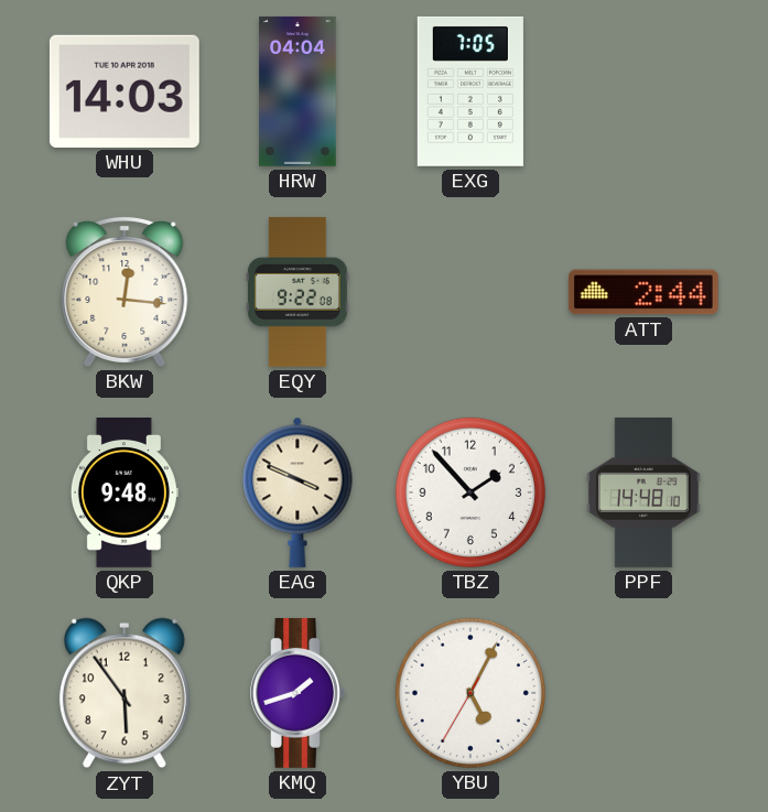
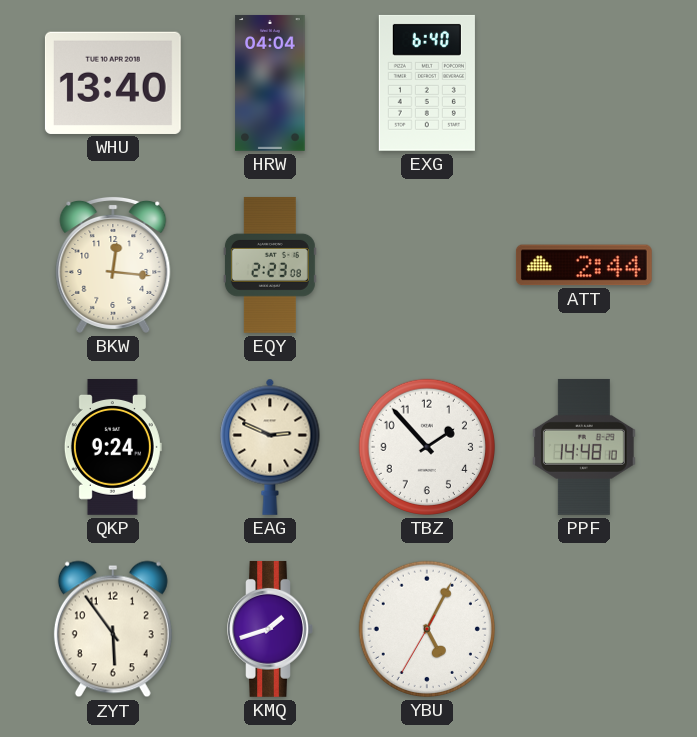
WHU: 14:03 -> 13:40
EXG: 7:05 -> 6:40
EQY: 9:22 -> 2:23
QKP: 9:48 -> 9:24
EAG: 3:49 -> 2:49
